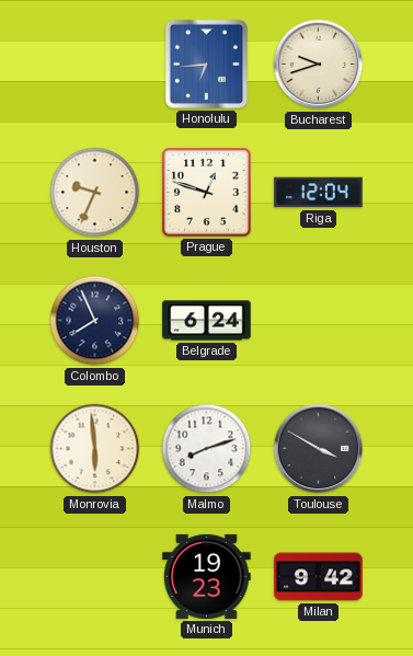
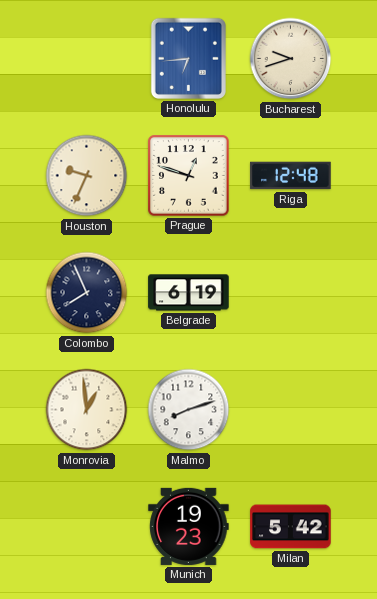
Riga: 12:04 -> 12:48
Belgrade: 6:24 -> 6:19
Monrovia: 5:59 -> 12:59
Toulouse: 3:50 -> none
Milan: 9:42 -> 5:42
